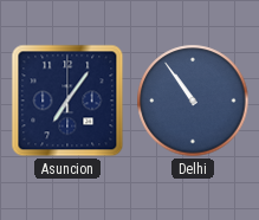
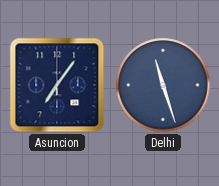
Delhi: 10:54 -> 11:27
